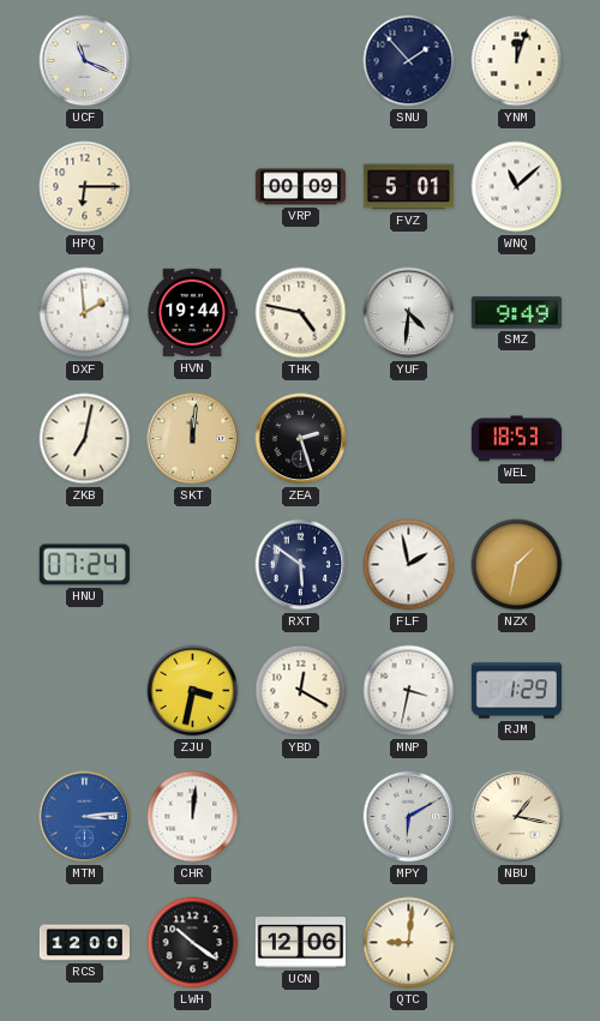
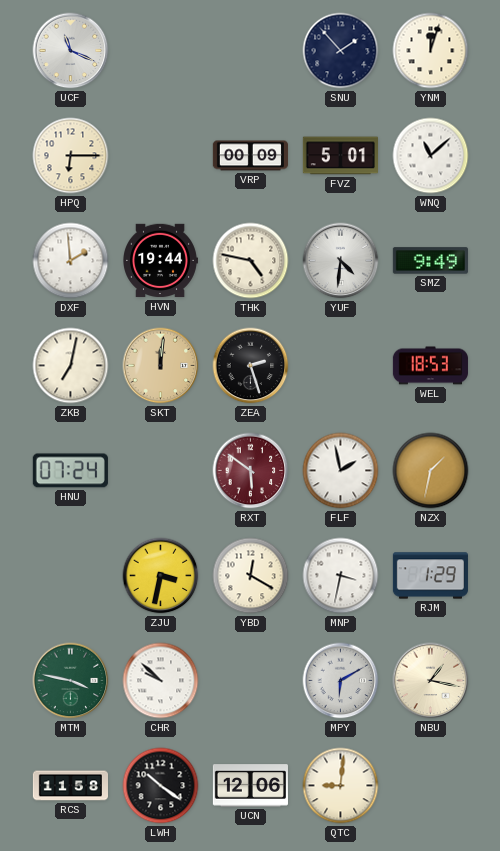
RXT dial: navy -> burgundy
MTM: 3:14 -> 3:47
MTM dial: blue -> green
CHR: 12:01 -> 9:52
RCS: 12:00 -> 11:58
